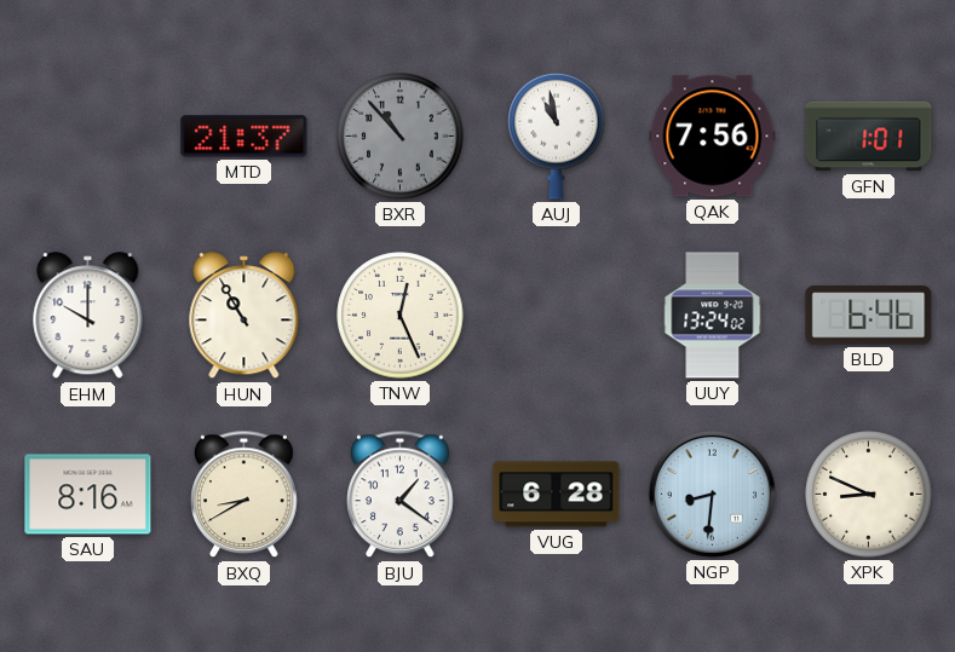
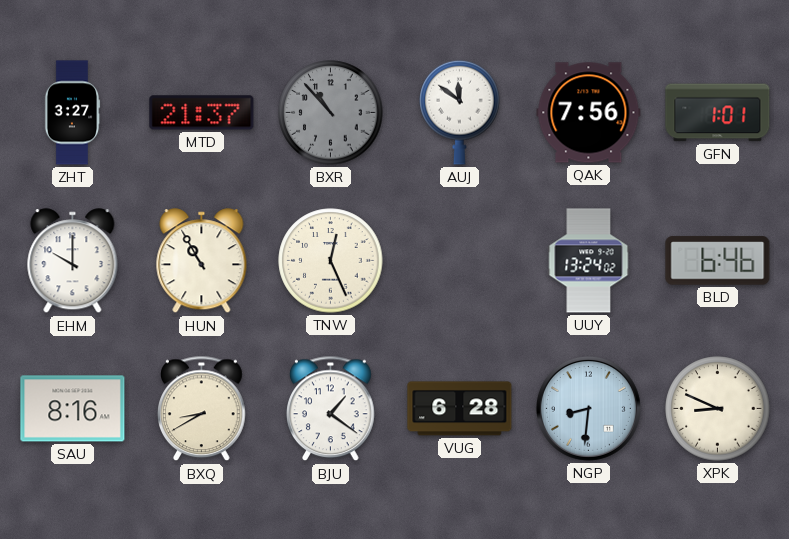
ZHT: none -> 3:27
AUJ: 10:58 -> 11:51
